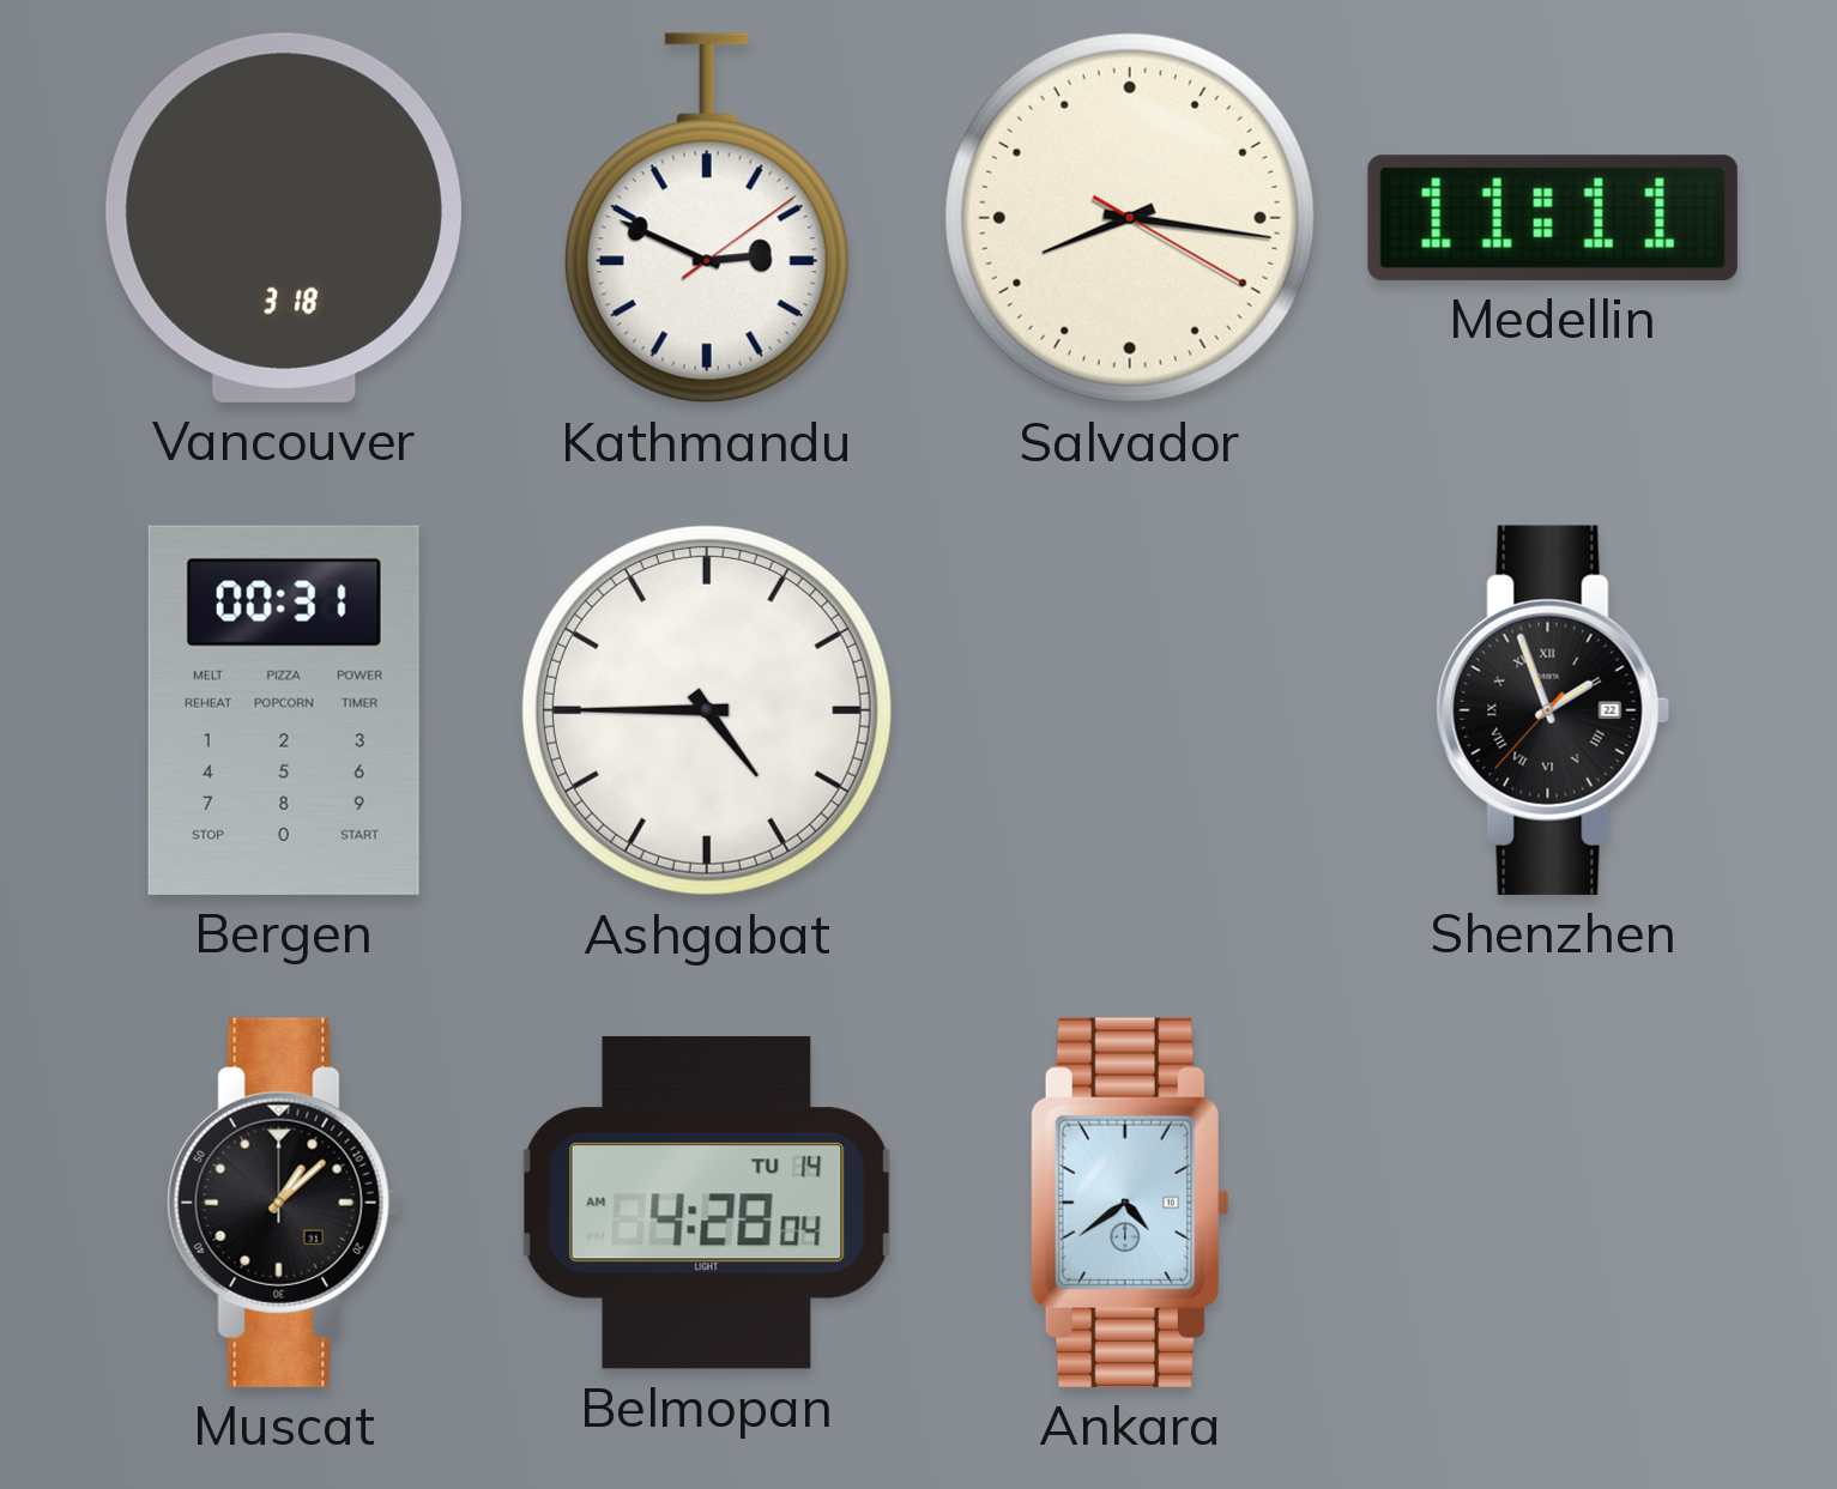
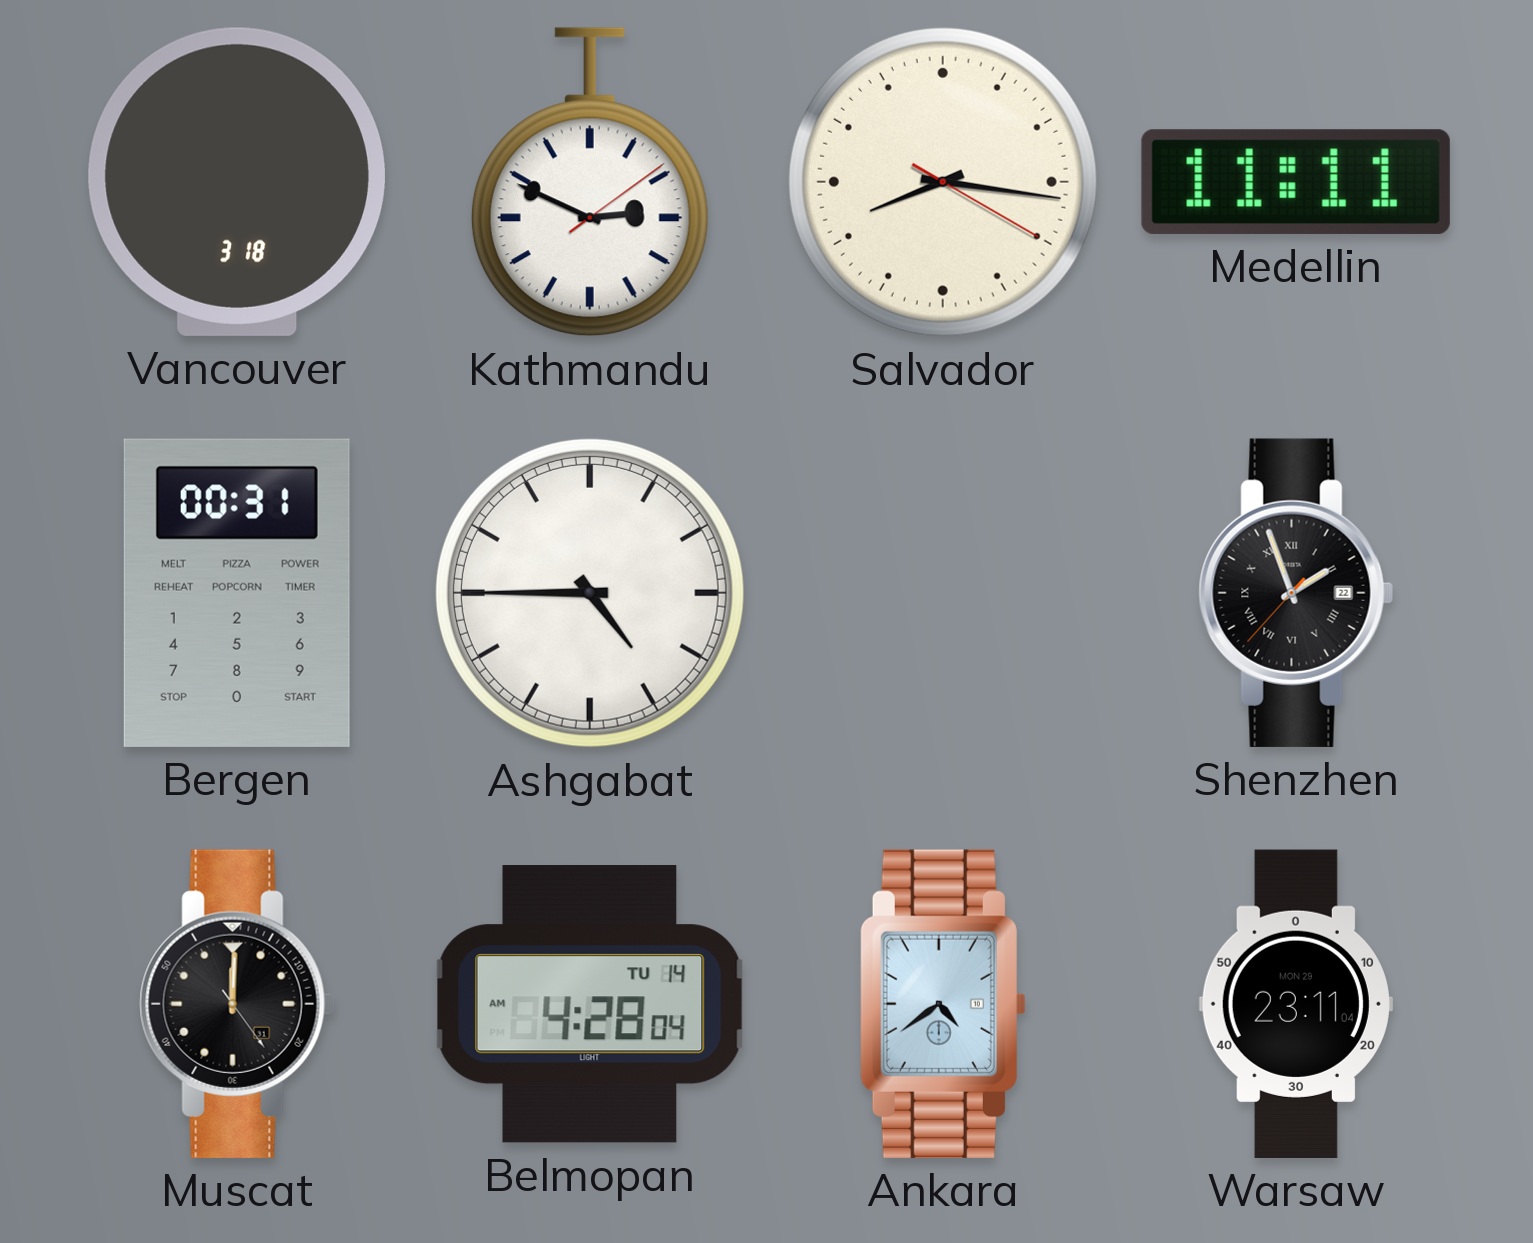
Muscat: 1:08 -> 12:00
Warsaw: none -> 23:11
